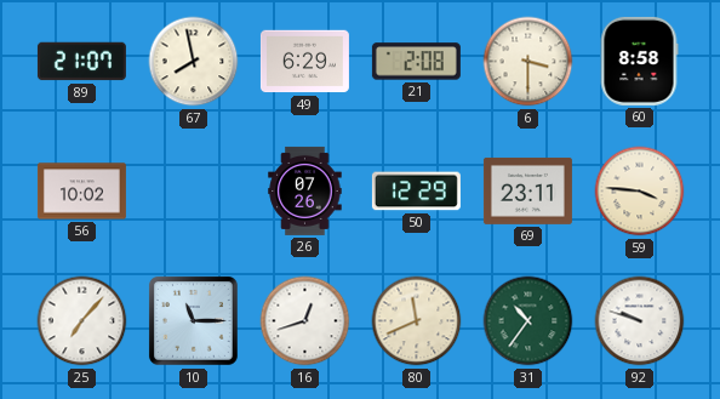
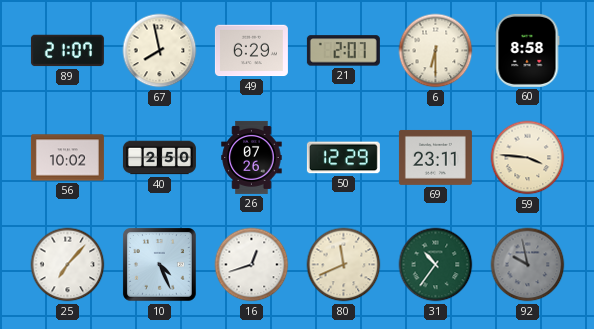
21: 2:08 -> 2:07
6: 3:30 -> 6:30
40: none -> 2:50
10: 11:15 -> 4:26
92: 9:48 -> 9:58
92 dial: white -> grey
